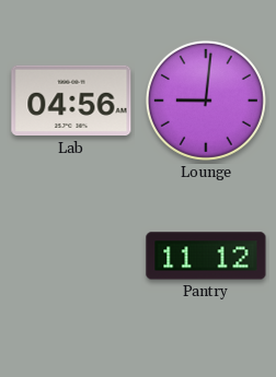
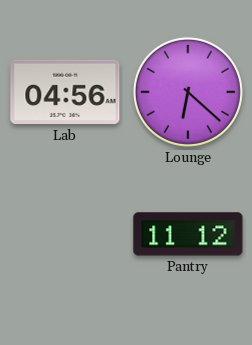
Lounge: 9:01 -> 6:22
